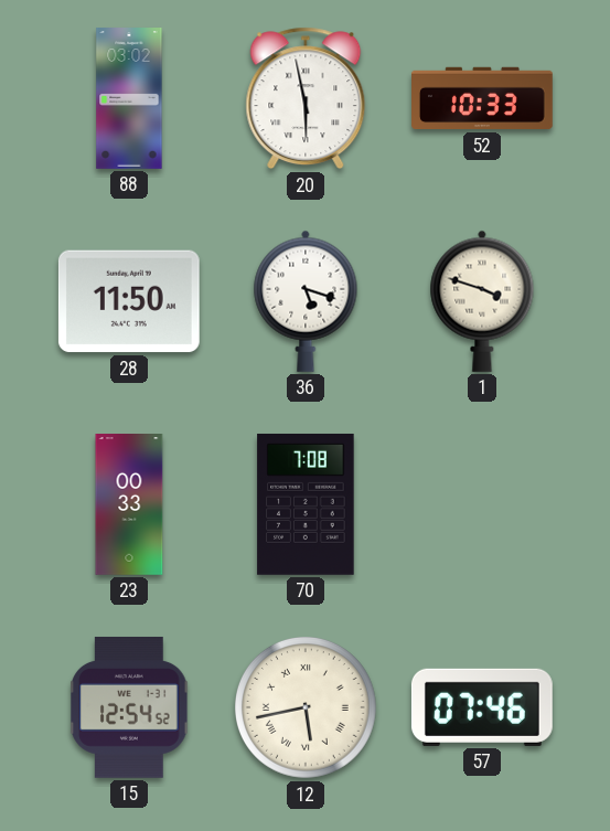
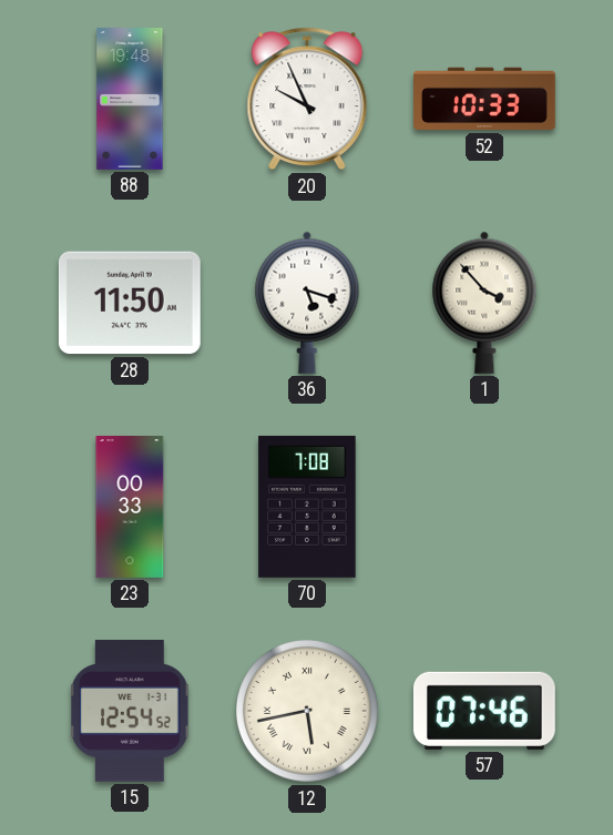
88: 03:02 -> 19:48
20: 5:58 -> 9:56
1: 3:48 -> 3:53
